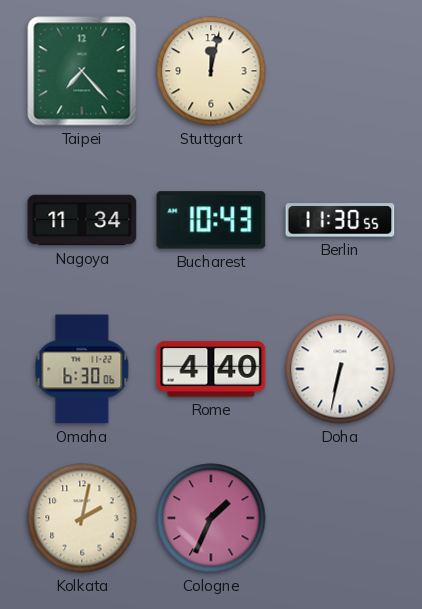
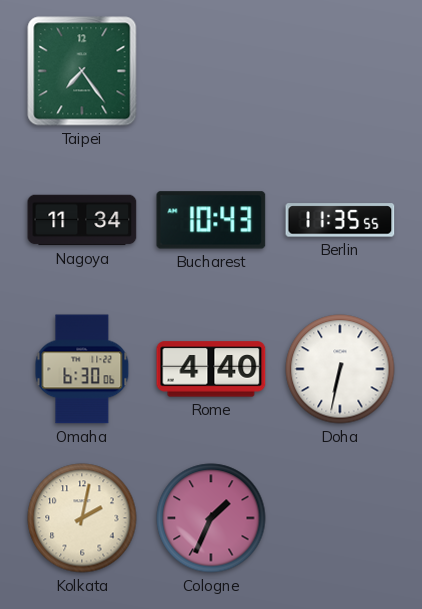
Taipei: 7:23 -> 7:24
Stuttgart: 12:02 -> none
Berlin: 11:30 -> 11:35
